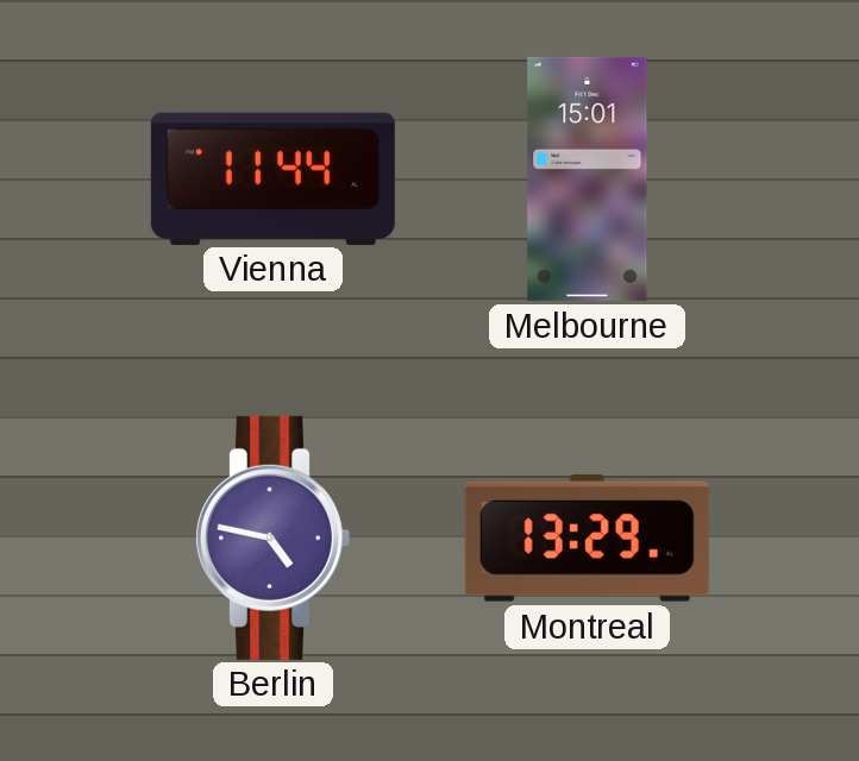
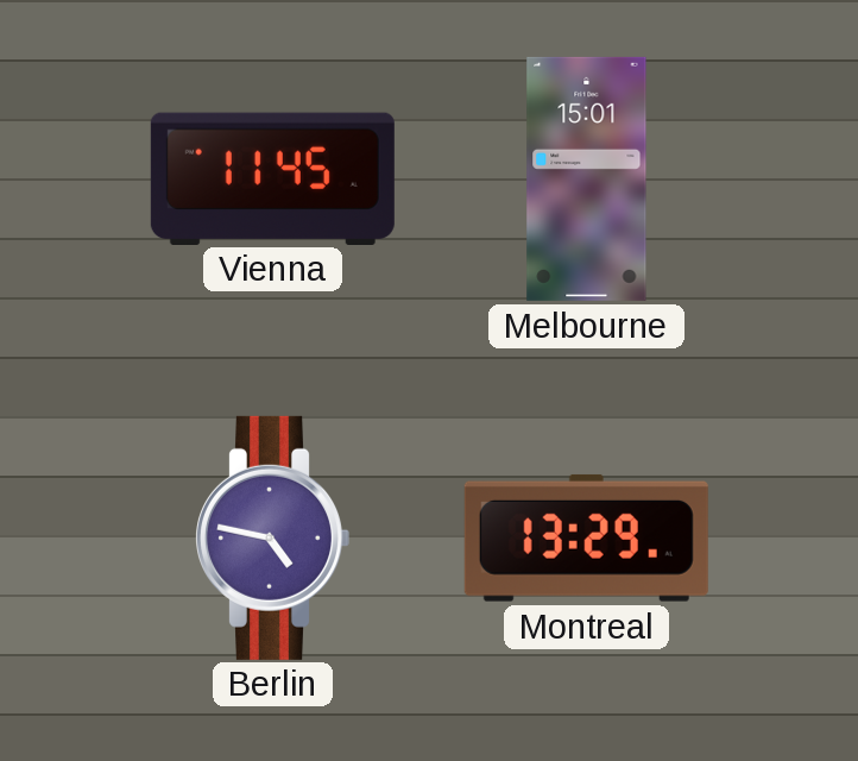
Vienna: 11:44 -> 11:45
